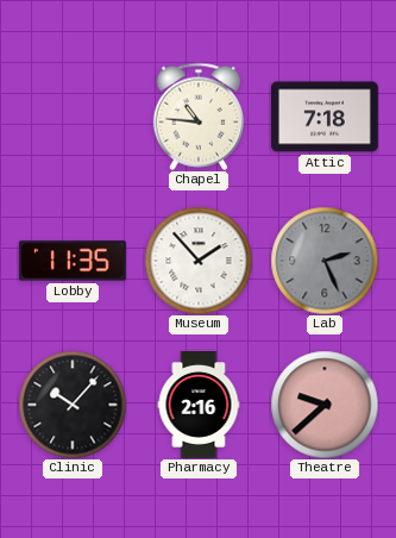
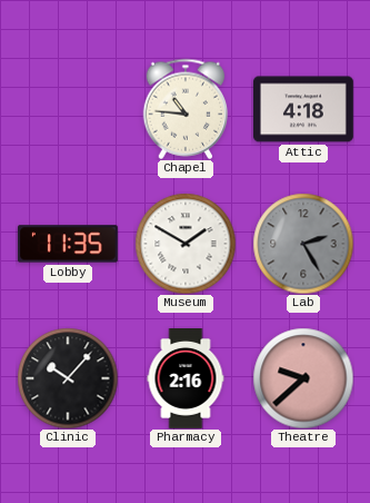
Attic: 7:18 -> 4:18
Museum: 1:53 -> 1:50
Lab: 2:26 -> 2:25
